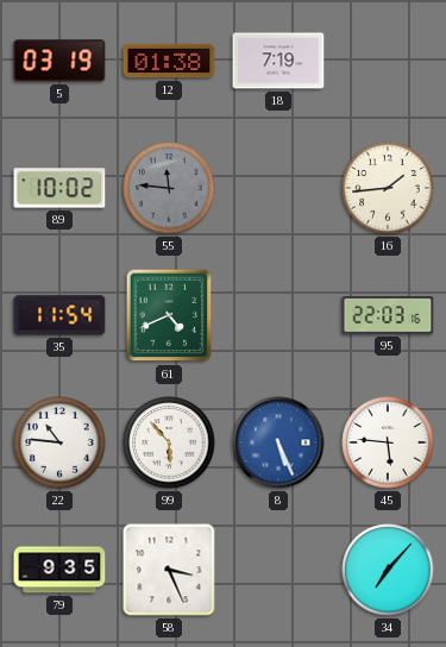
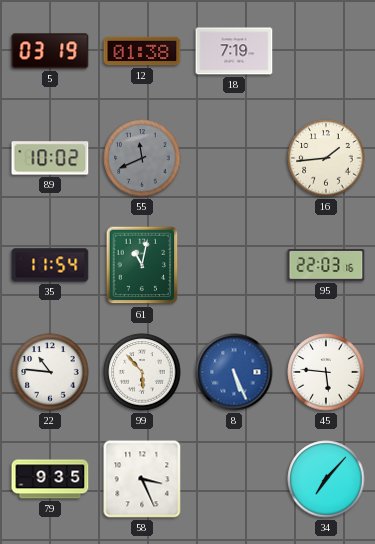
55: 11:46 -> 11:41
61: 4:41 -> 11:02
